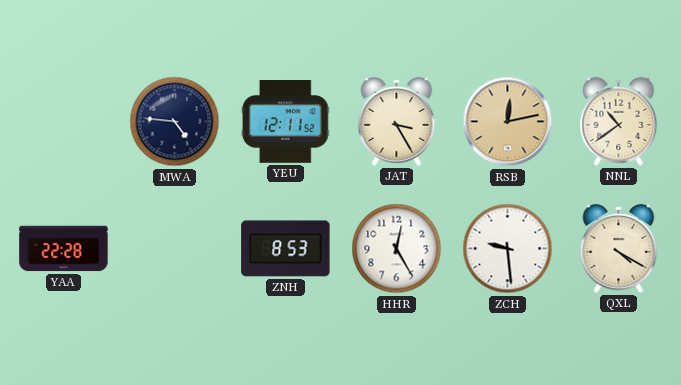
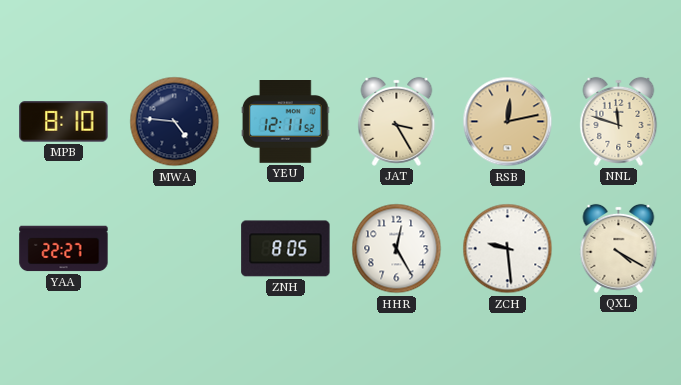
MPB: none -> 8:10
NNL: 10:39 -> 11:48
YAA: 22:28 -> 22:27
ZNH: 8:53 -> 8:05
